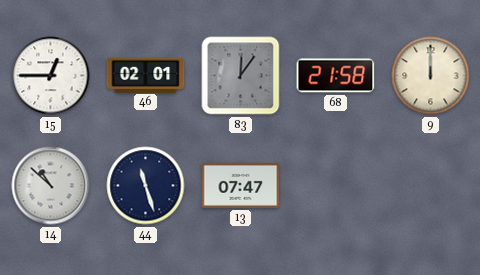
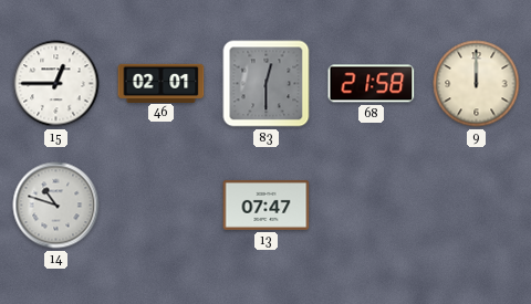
83: 12:06 -> 12:30
14: 10:52 -> 10:48
44: 11:27 -> none
